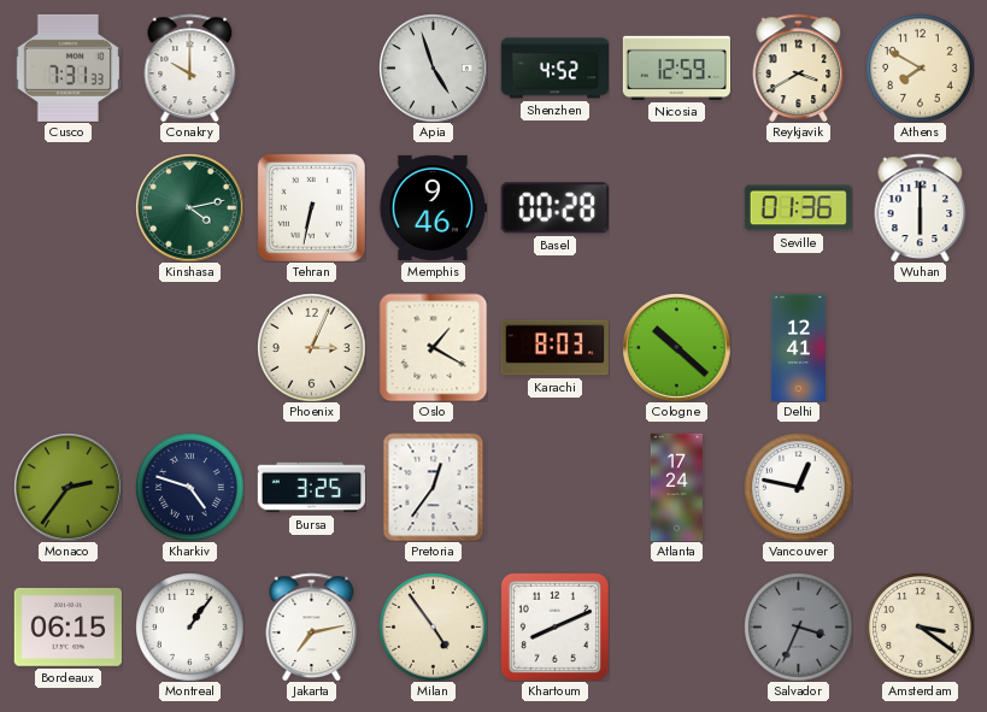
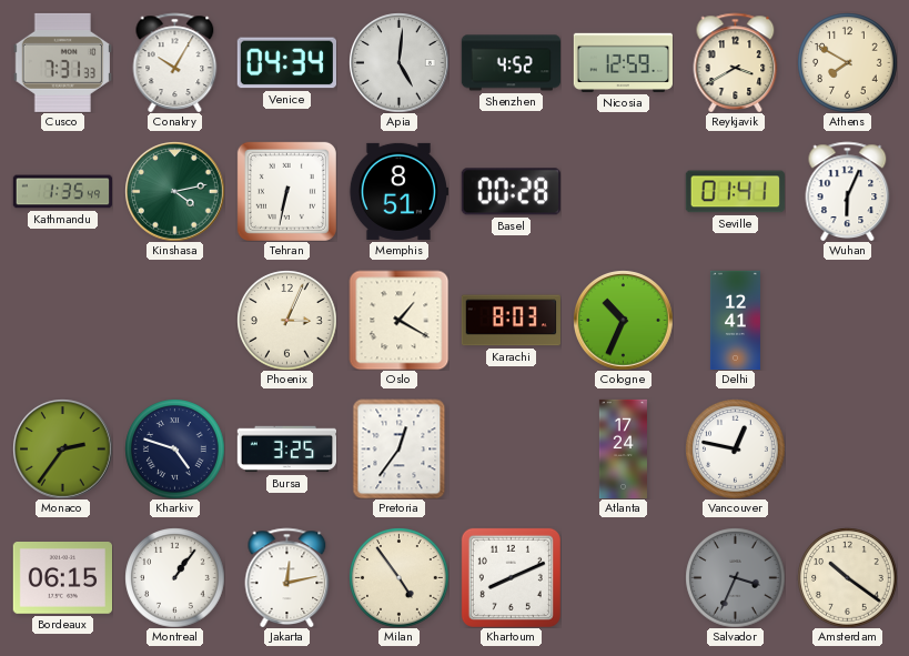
Conakry: 10:00 -> 10:05
Venice: none -> 04:34
Apia: 4:57 -> 5:01
Kathmandu: none -> 1:35
Memphis: 9:46 -> 8:51
Seville: 01:36 -> 01:41
Wuhan: 6:00 -> 6:04
Cologne: 10:22 -> 10:34
Jakarta: 7:13 -> 12:13
Amsterdam: 3:21 -> 10:21
